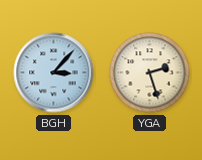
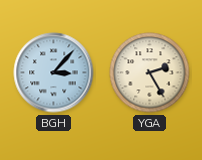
YGA: 2:27 -> 2:25
